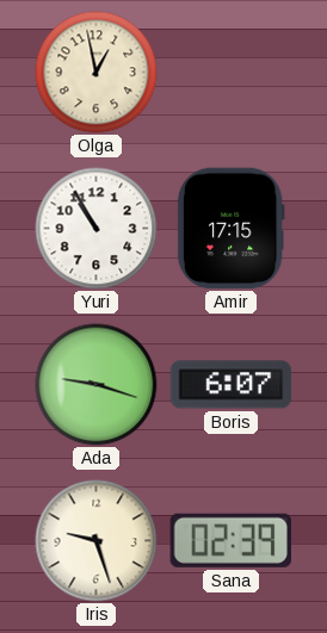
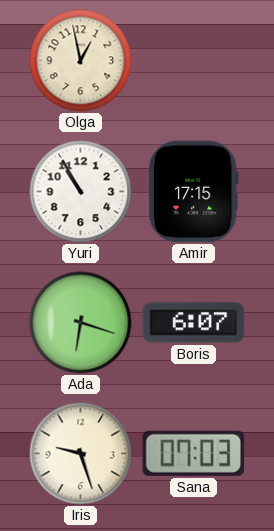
Ada: 9:18 -> 6:18
Sana: 02:39 -> 07:03
